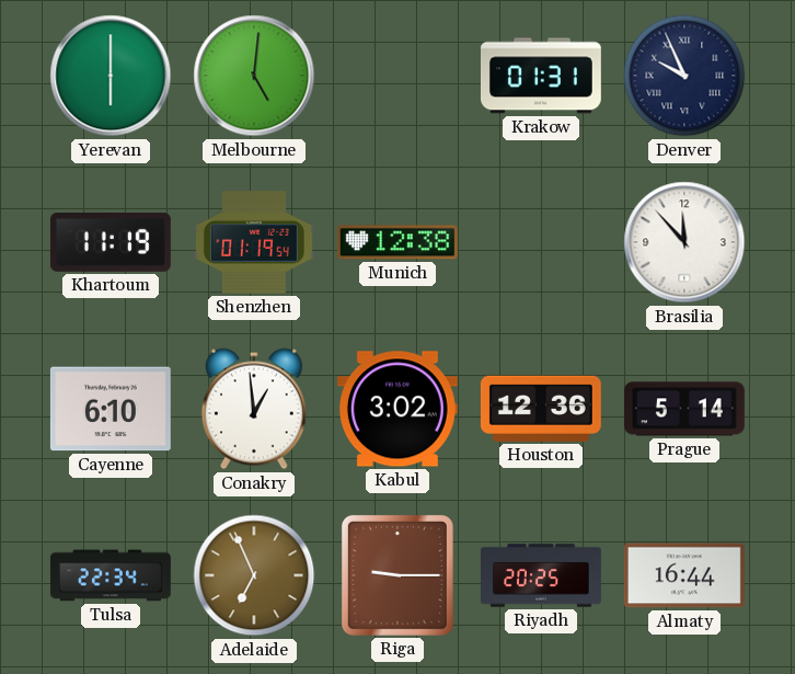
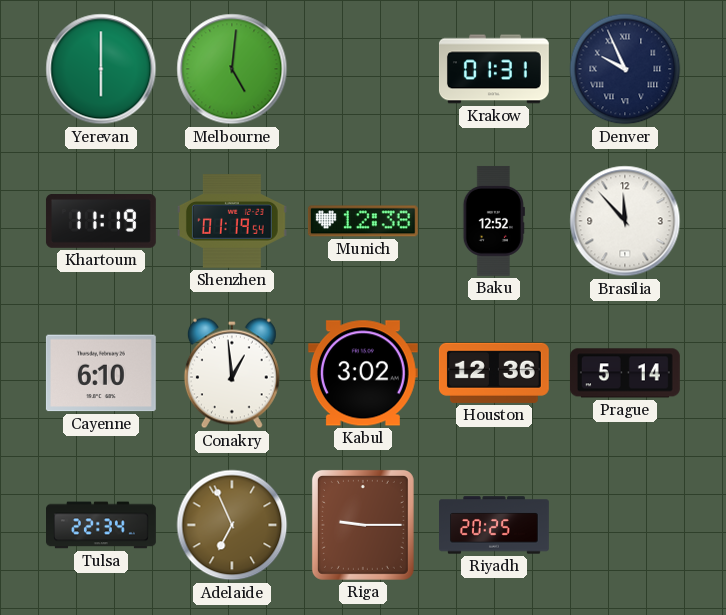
Baku: none -> 12:52
Almaty: 16:44 -> none
